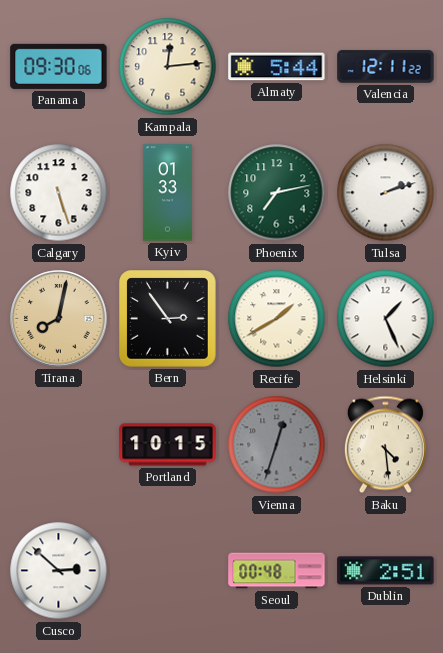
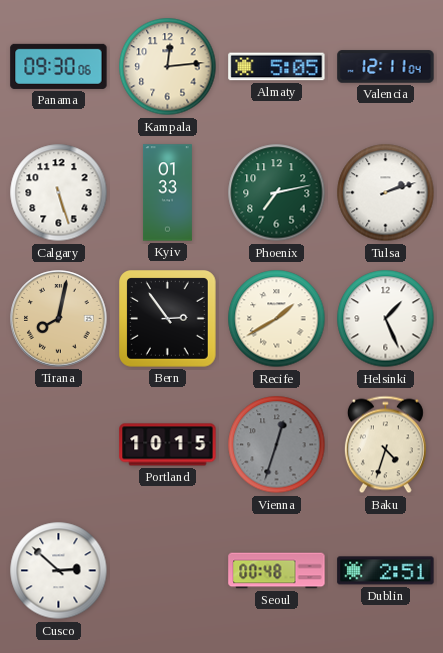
Almaty: 5:44 -> 5:05
Valencia: 12:11:22 -> 12:11:04
Baku: 4:29 -> 4:33
